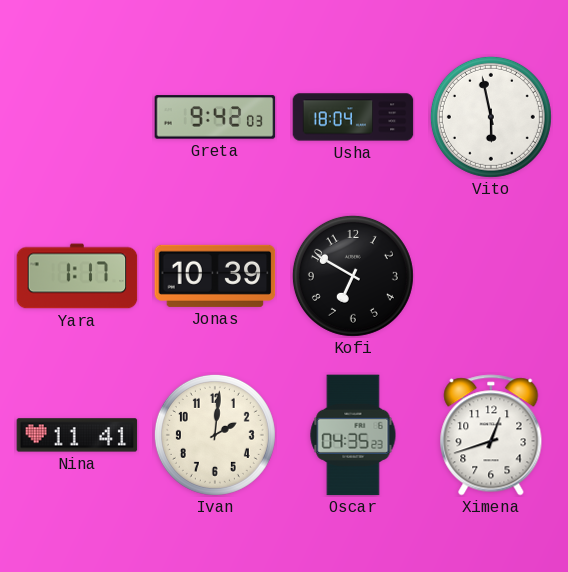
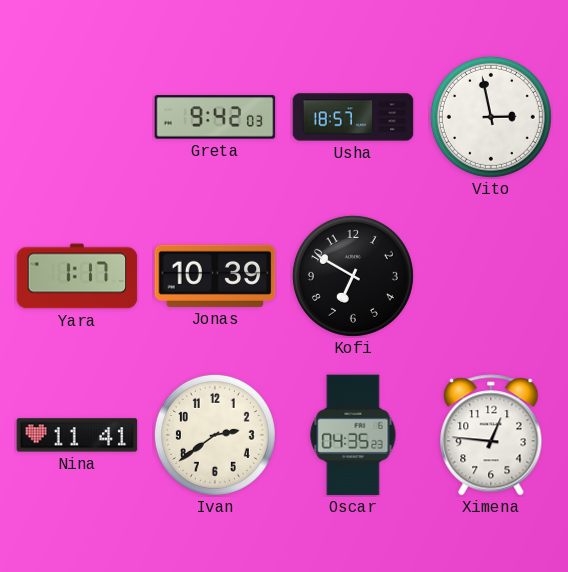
Usha: 18:04 -> 18:57
Vito: 5:58 -> 2:58
Ivan: 2:01 -> 2:39
Ximena: 12:42 -> 12:46
